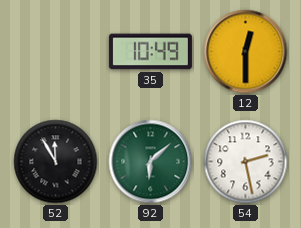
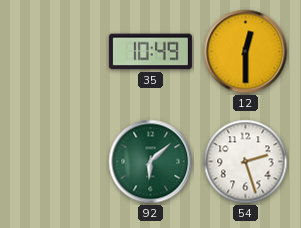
52: 11:55 -> none
54: 2:28 -> 2:27
